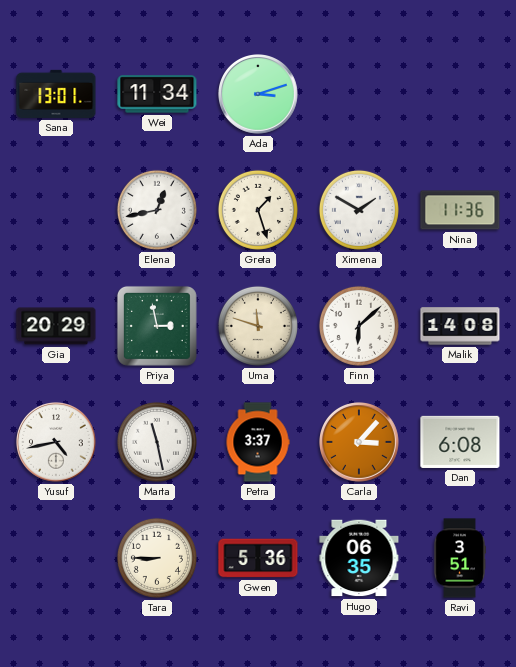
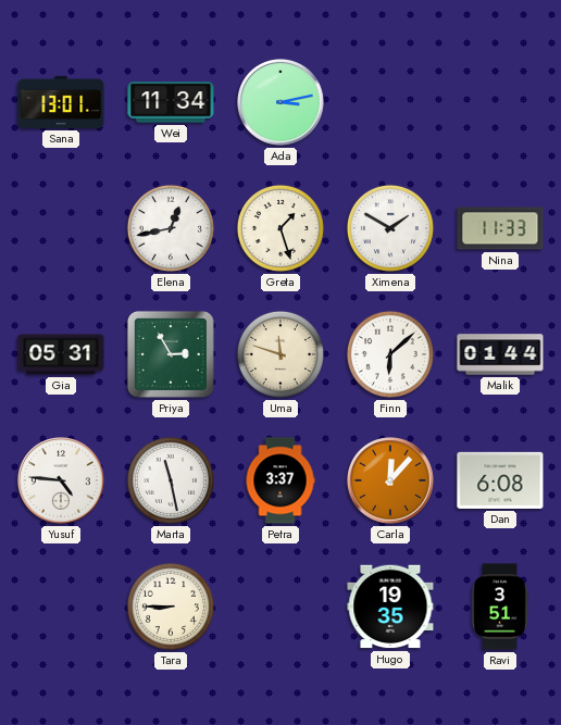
Ada: 3:12 -> 3:13
Nina: 11:36 -> 11:33
Gia: 20:29 -> 05:31
Priya: 2:58 -> 2:55
Malik: 14:08 -> 01:44
Yusuf: 4:43 -> 4:46
Carla: 3:07 -> 12:07
Gwen: 5:36 -> none
Hugo: 06:35 -> 19:35
